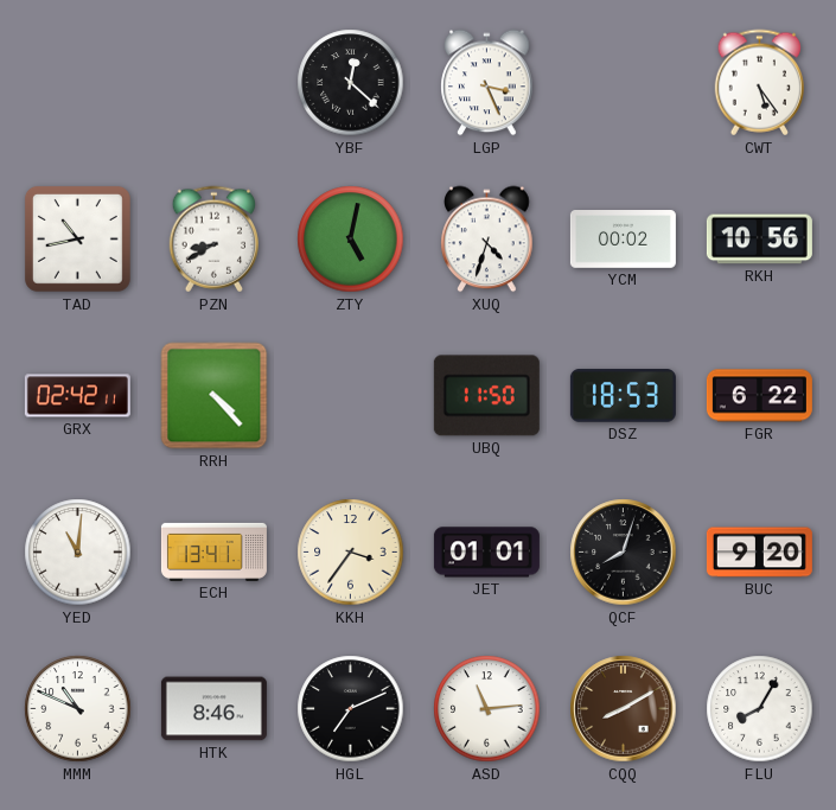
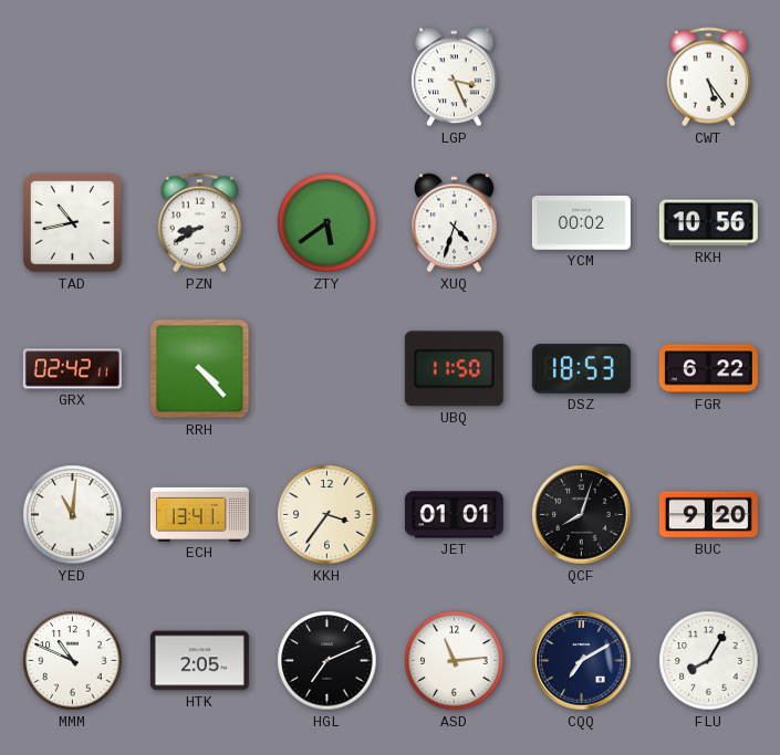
YBF: 12:22 -> none
ZTY: 5:02 -> 5:39
HTK: 8:46 -> 2:05
CQQ: 8:10 -> 7:10
CQQ dial: brown -> navy
